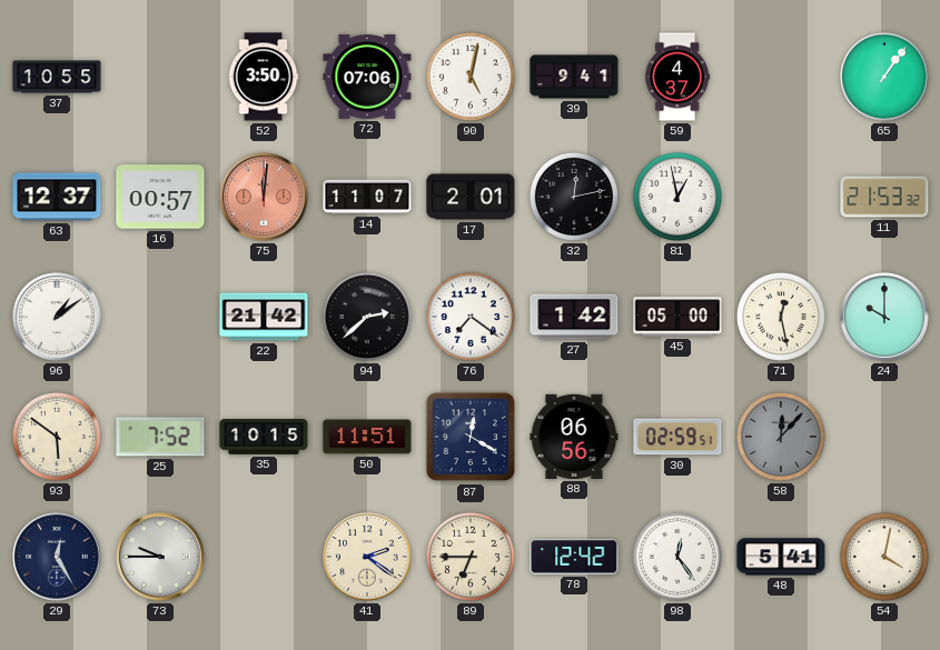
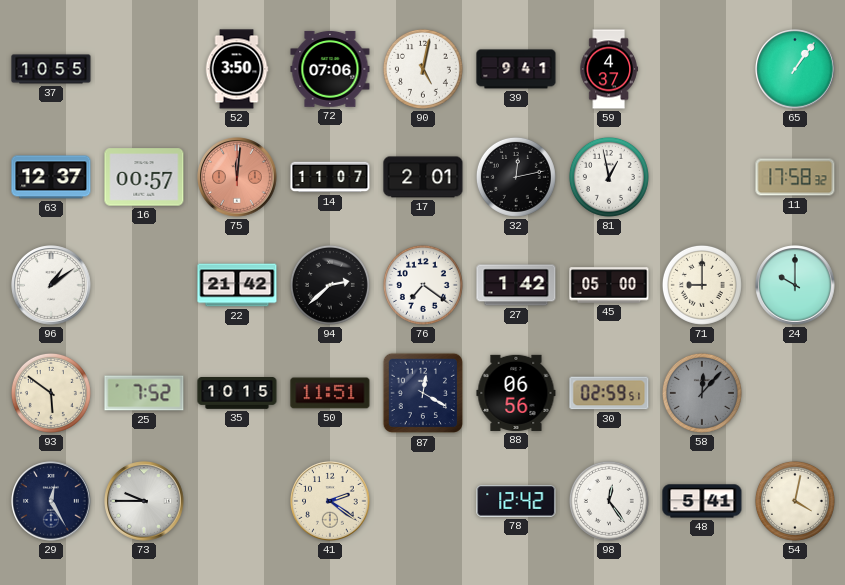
11: 21:53 -> 17:58
71: 12:28 -> 9:00
89: 6:45 -> none
